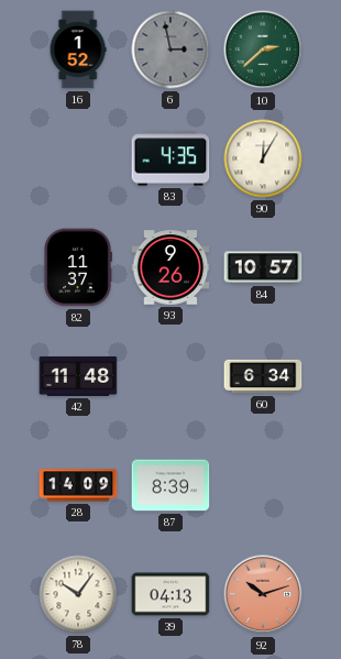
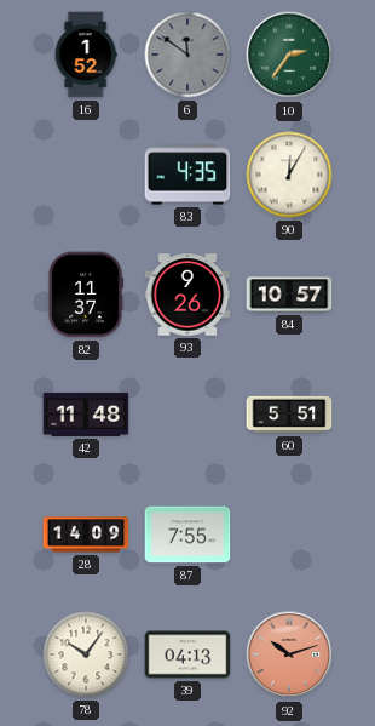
6: 2:58 -> 11:51
10: 2:38 -> 2:36
60: 6:34 -> 5:51
87: 8:39 -> 7:55
